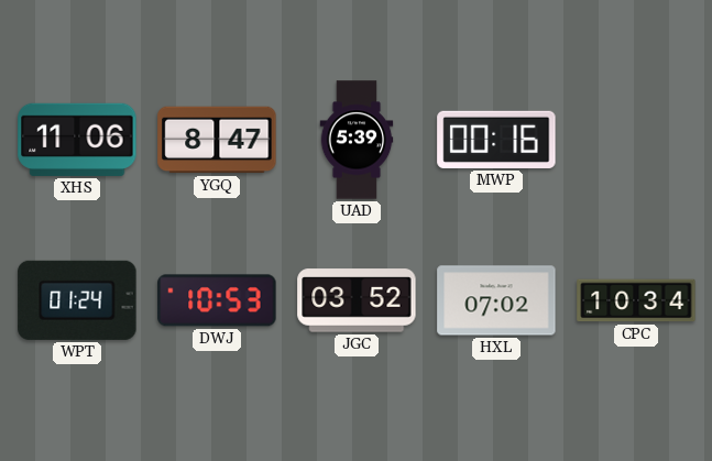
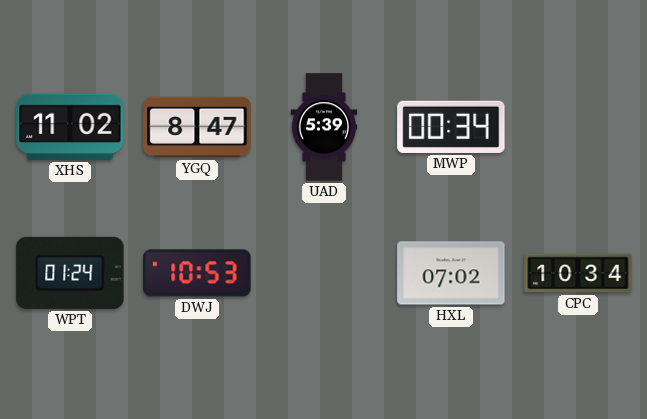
XHS: 11:06 -> 11:02
MWP: 00:16 -> 00:34
JGC: 03:52 -> none
